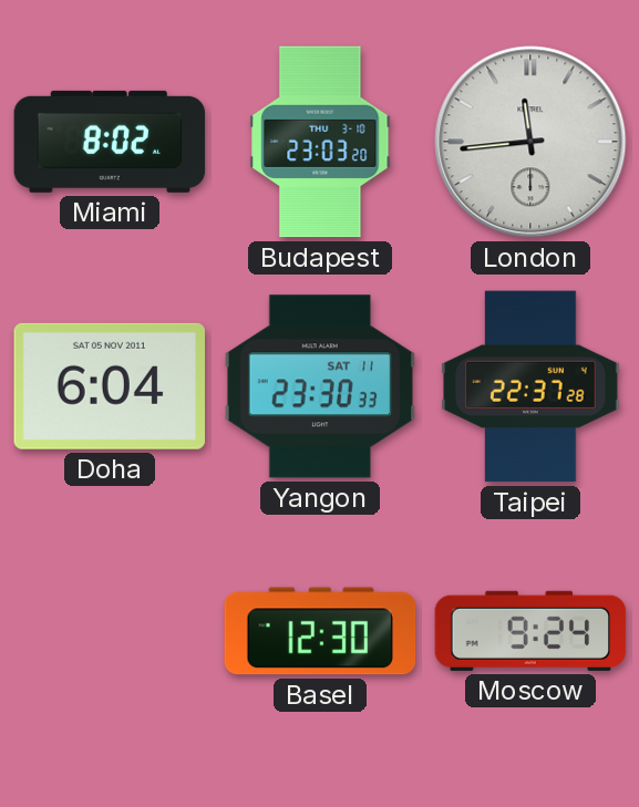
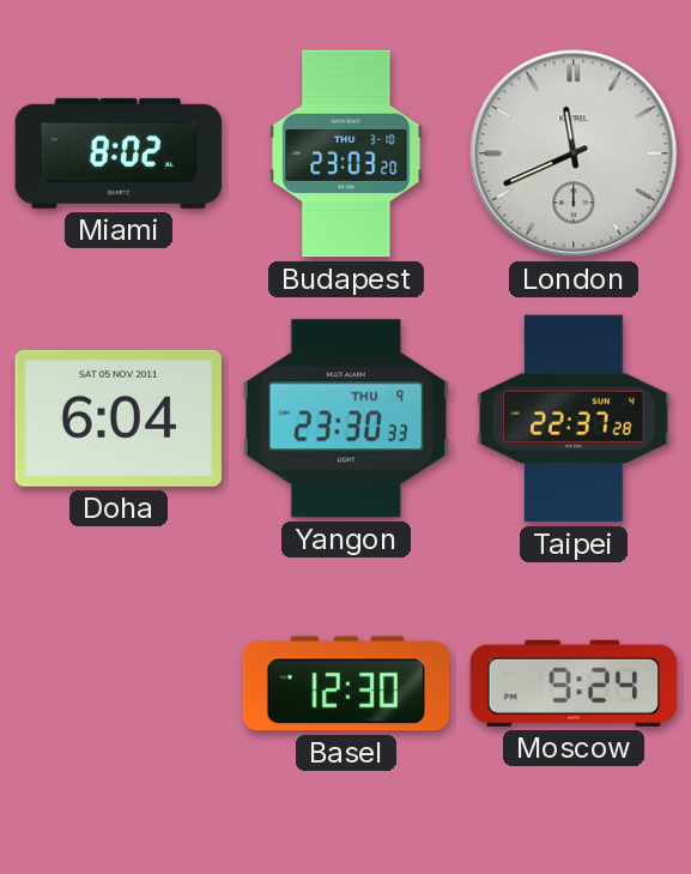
London: 11:44 -> 11:41
Yangon date: SAT 11 -> THU 9
